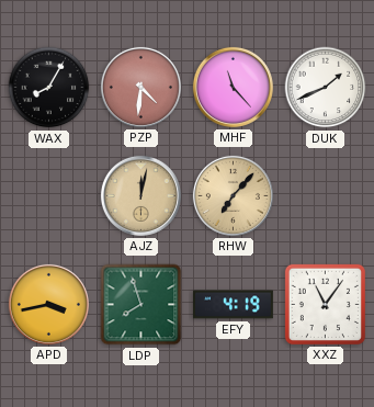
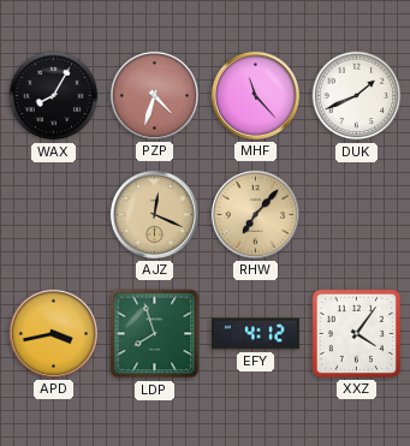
PZP: 4:31 -> 4:33
AJZ: 12:02 -> 12:19
EFY: 4:19 -> 4:12
XXZ: 11:06 -> 4:06
